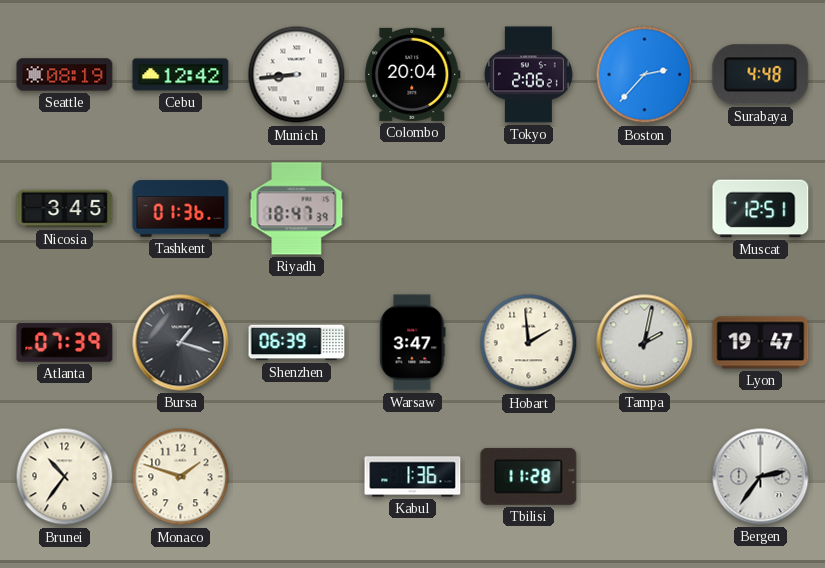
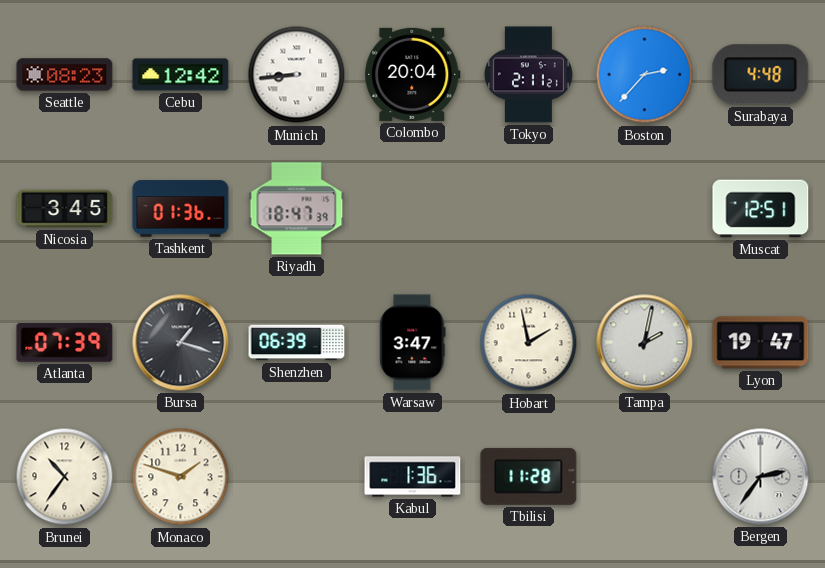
Seattle: 08:19 -> 08:23
Tokyo: 2:06 -> 2:11
Hobart: 1:59 -> 1:58
